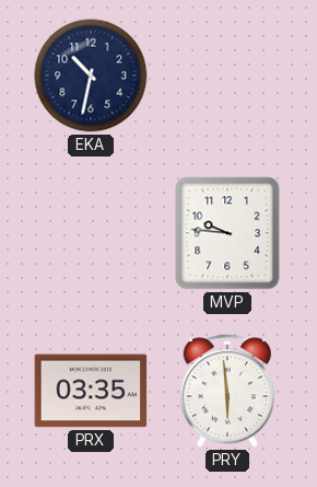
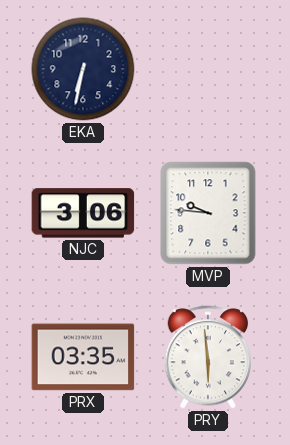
EKA: 10:32 -> 6:32
NJC: none -> 3:06
